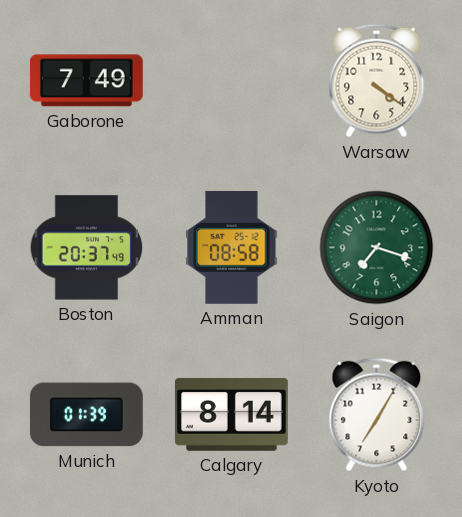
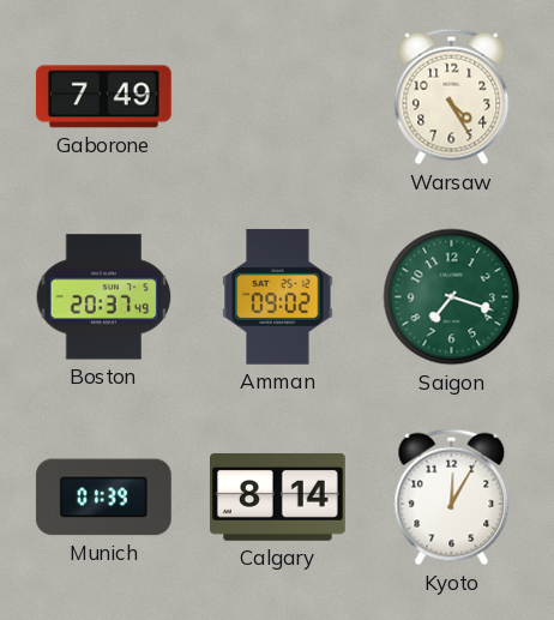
Warsaw: 4:21 -> 4:25
Amman: 08:58 -> 09:02
Kyoto: 7:05 -> 12:05
